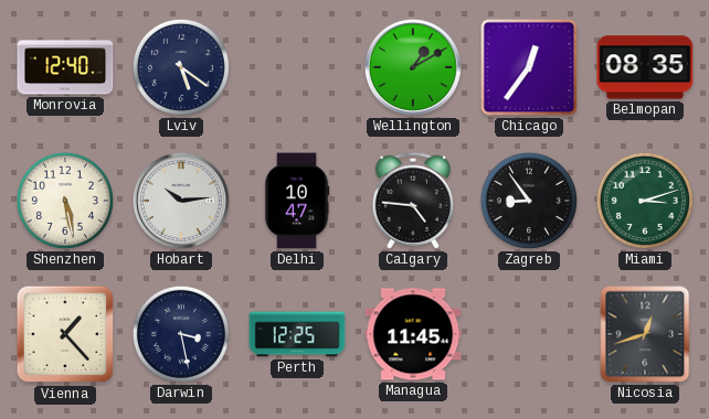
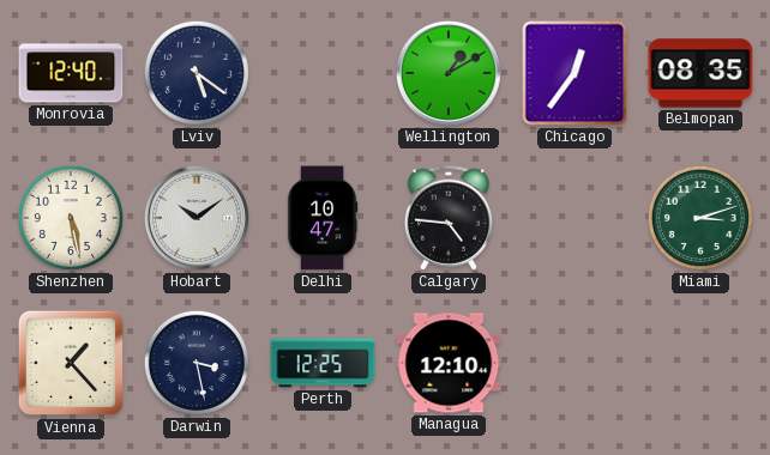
Hobart: 10:14 -> 10:09
Zagreb: 8:54 -> none
Managua: 11:45 -> 12:10
Nicosia: 12:42 -> none
